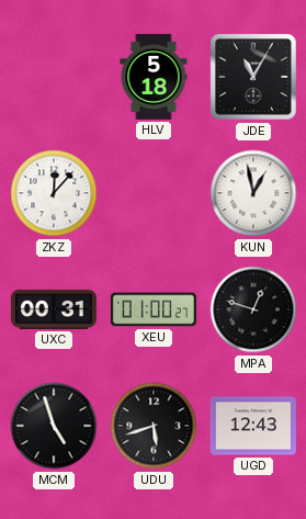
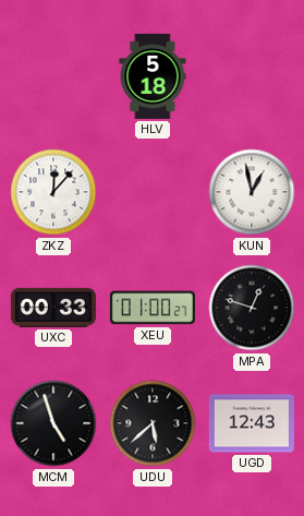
JDE: 11:05 -> none
UXC: 00:31 -> 00:33
UDU: 5:42 -> 5:38
